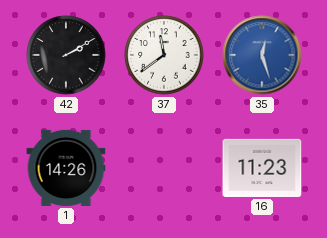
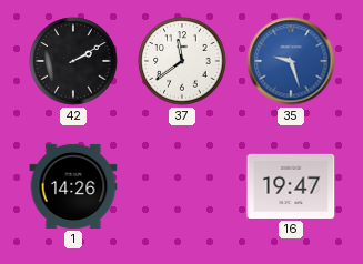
35: 12:27 -> 9:27
16: 11:23 -> 19:47
